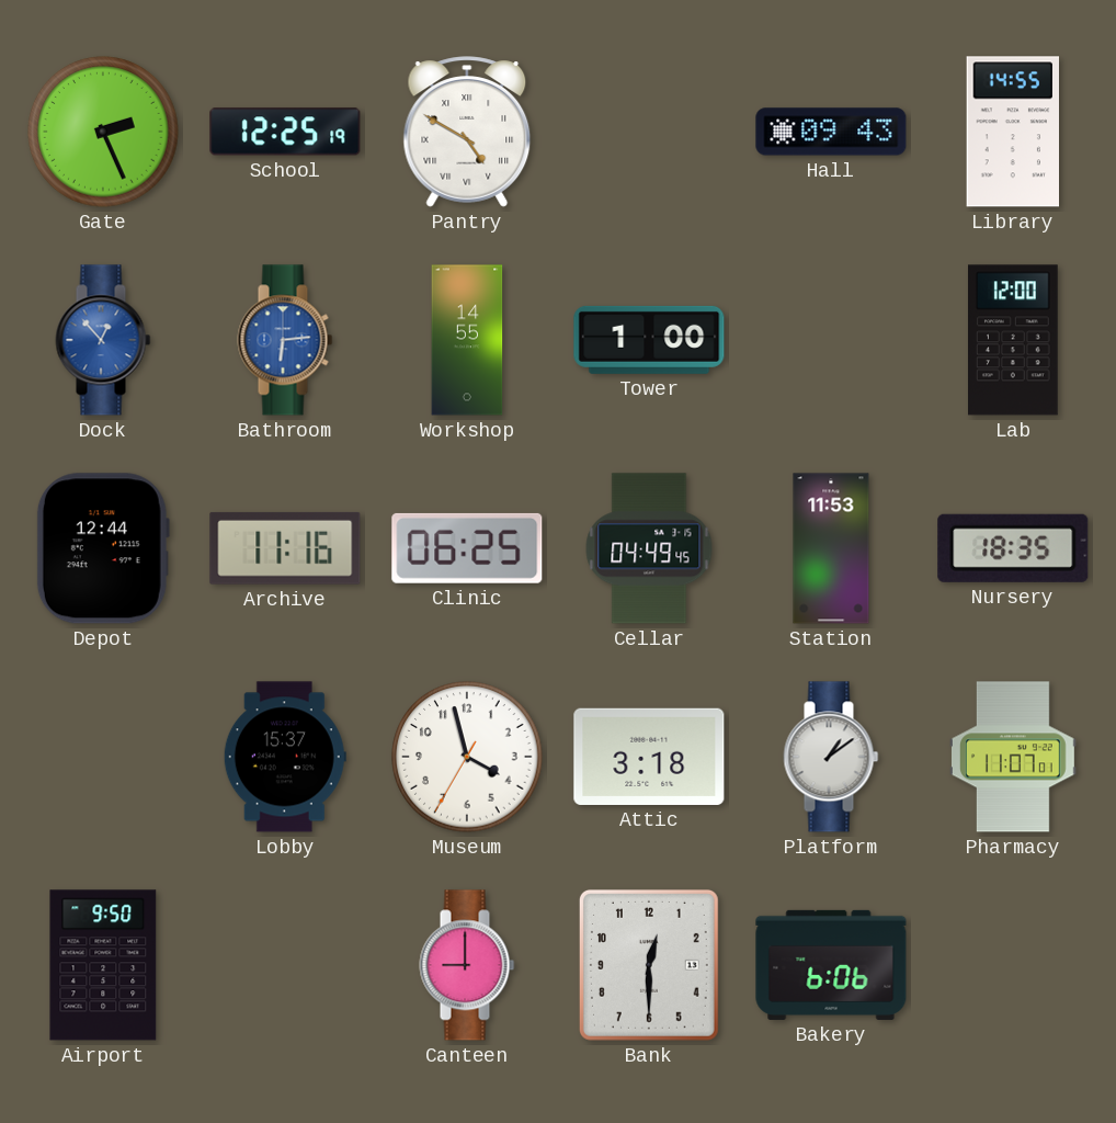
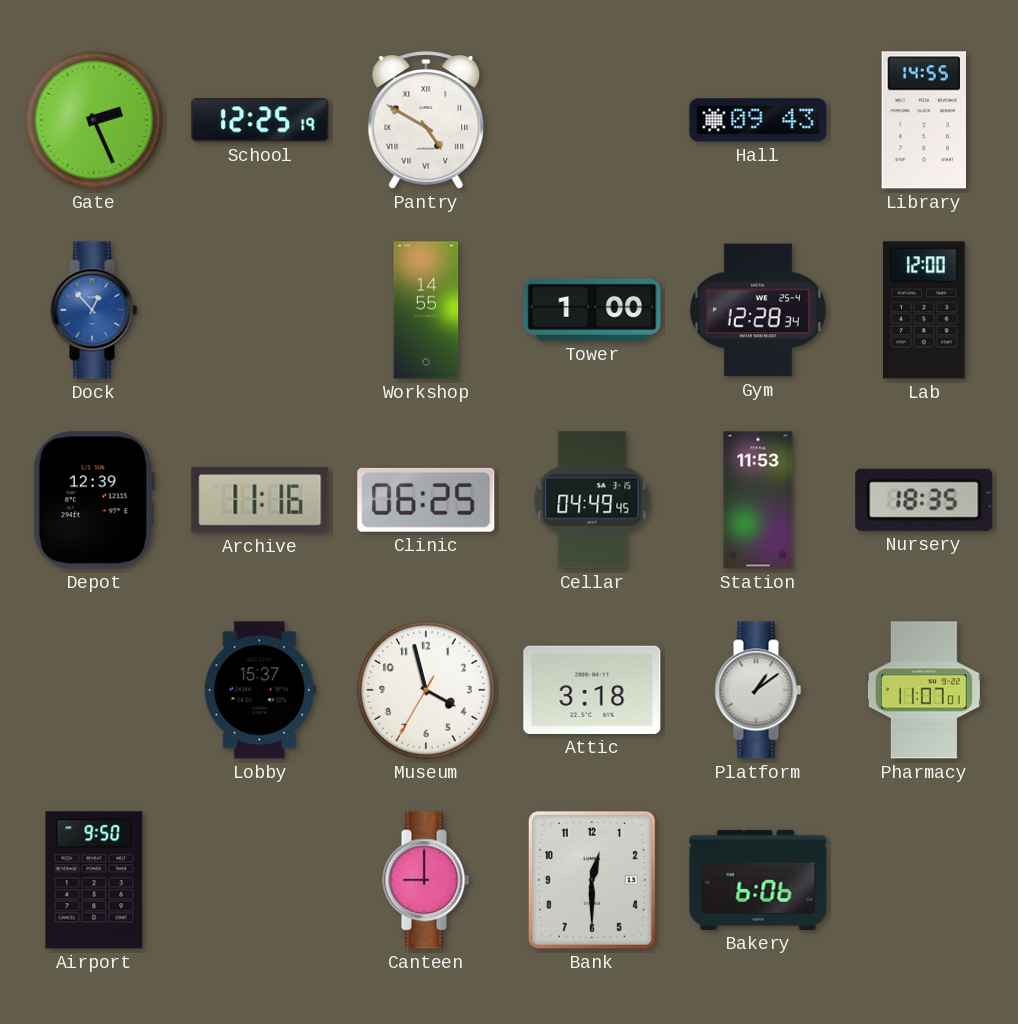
Bathroom: 6:14 -> none
Gym: none -> 12:28
Depot: 12:44 -> 12:39
